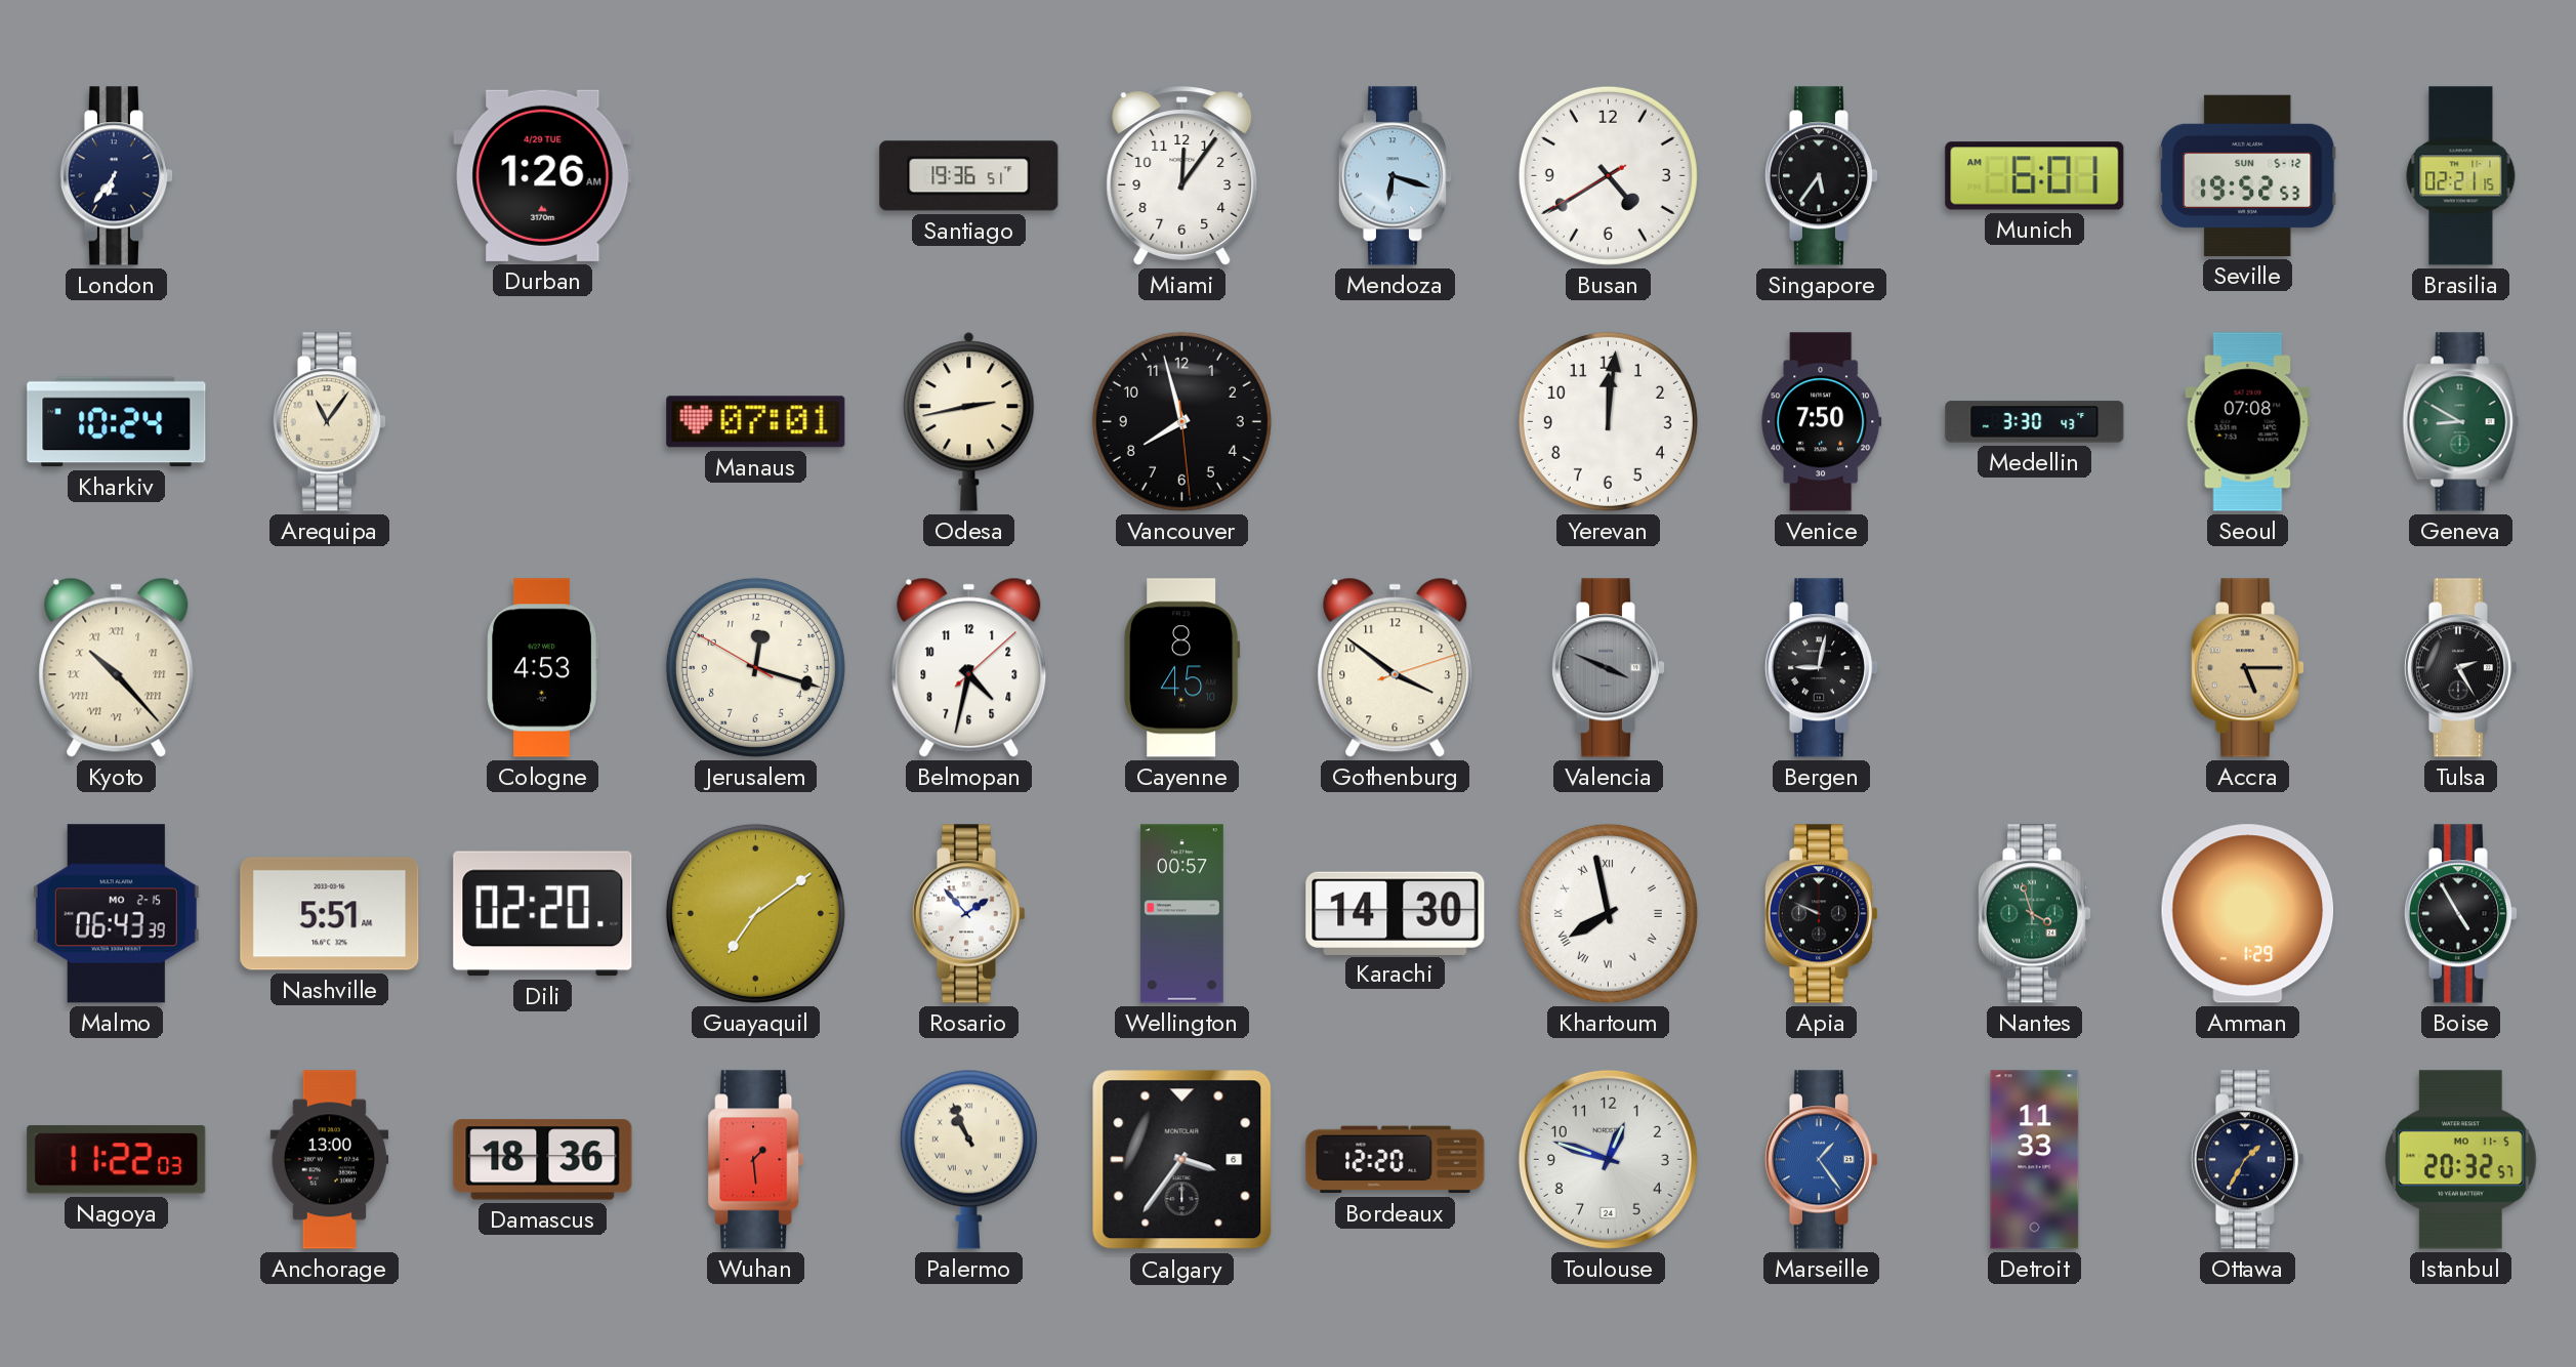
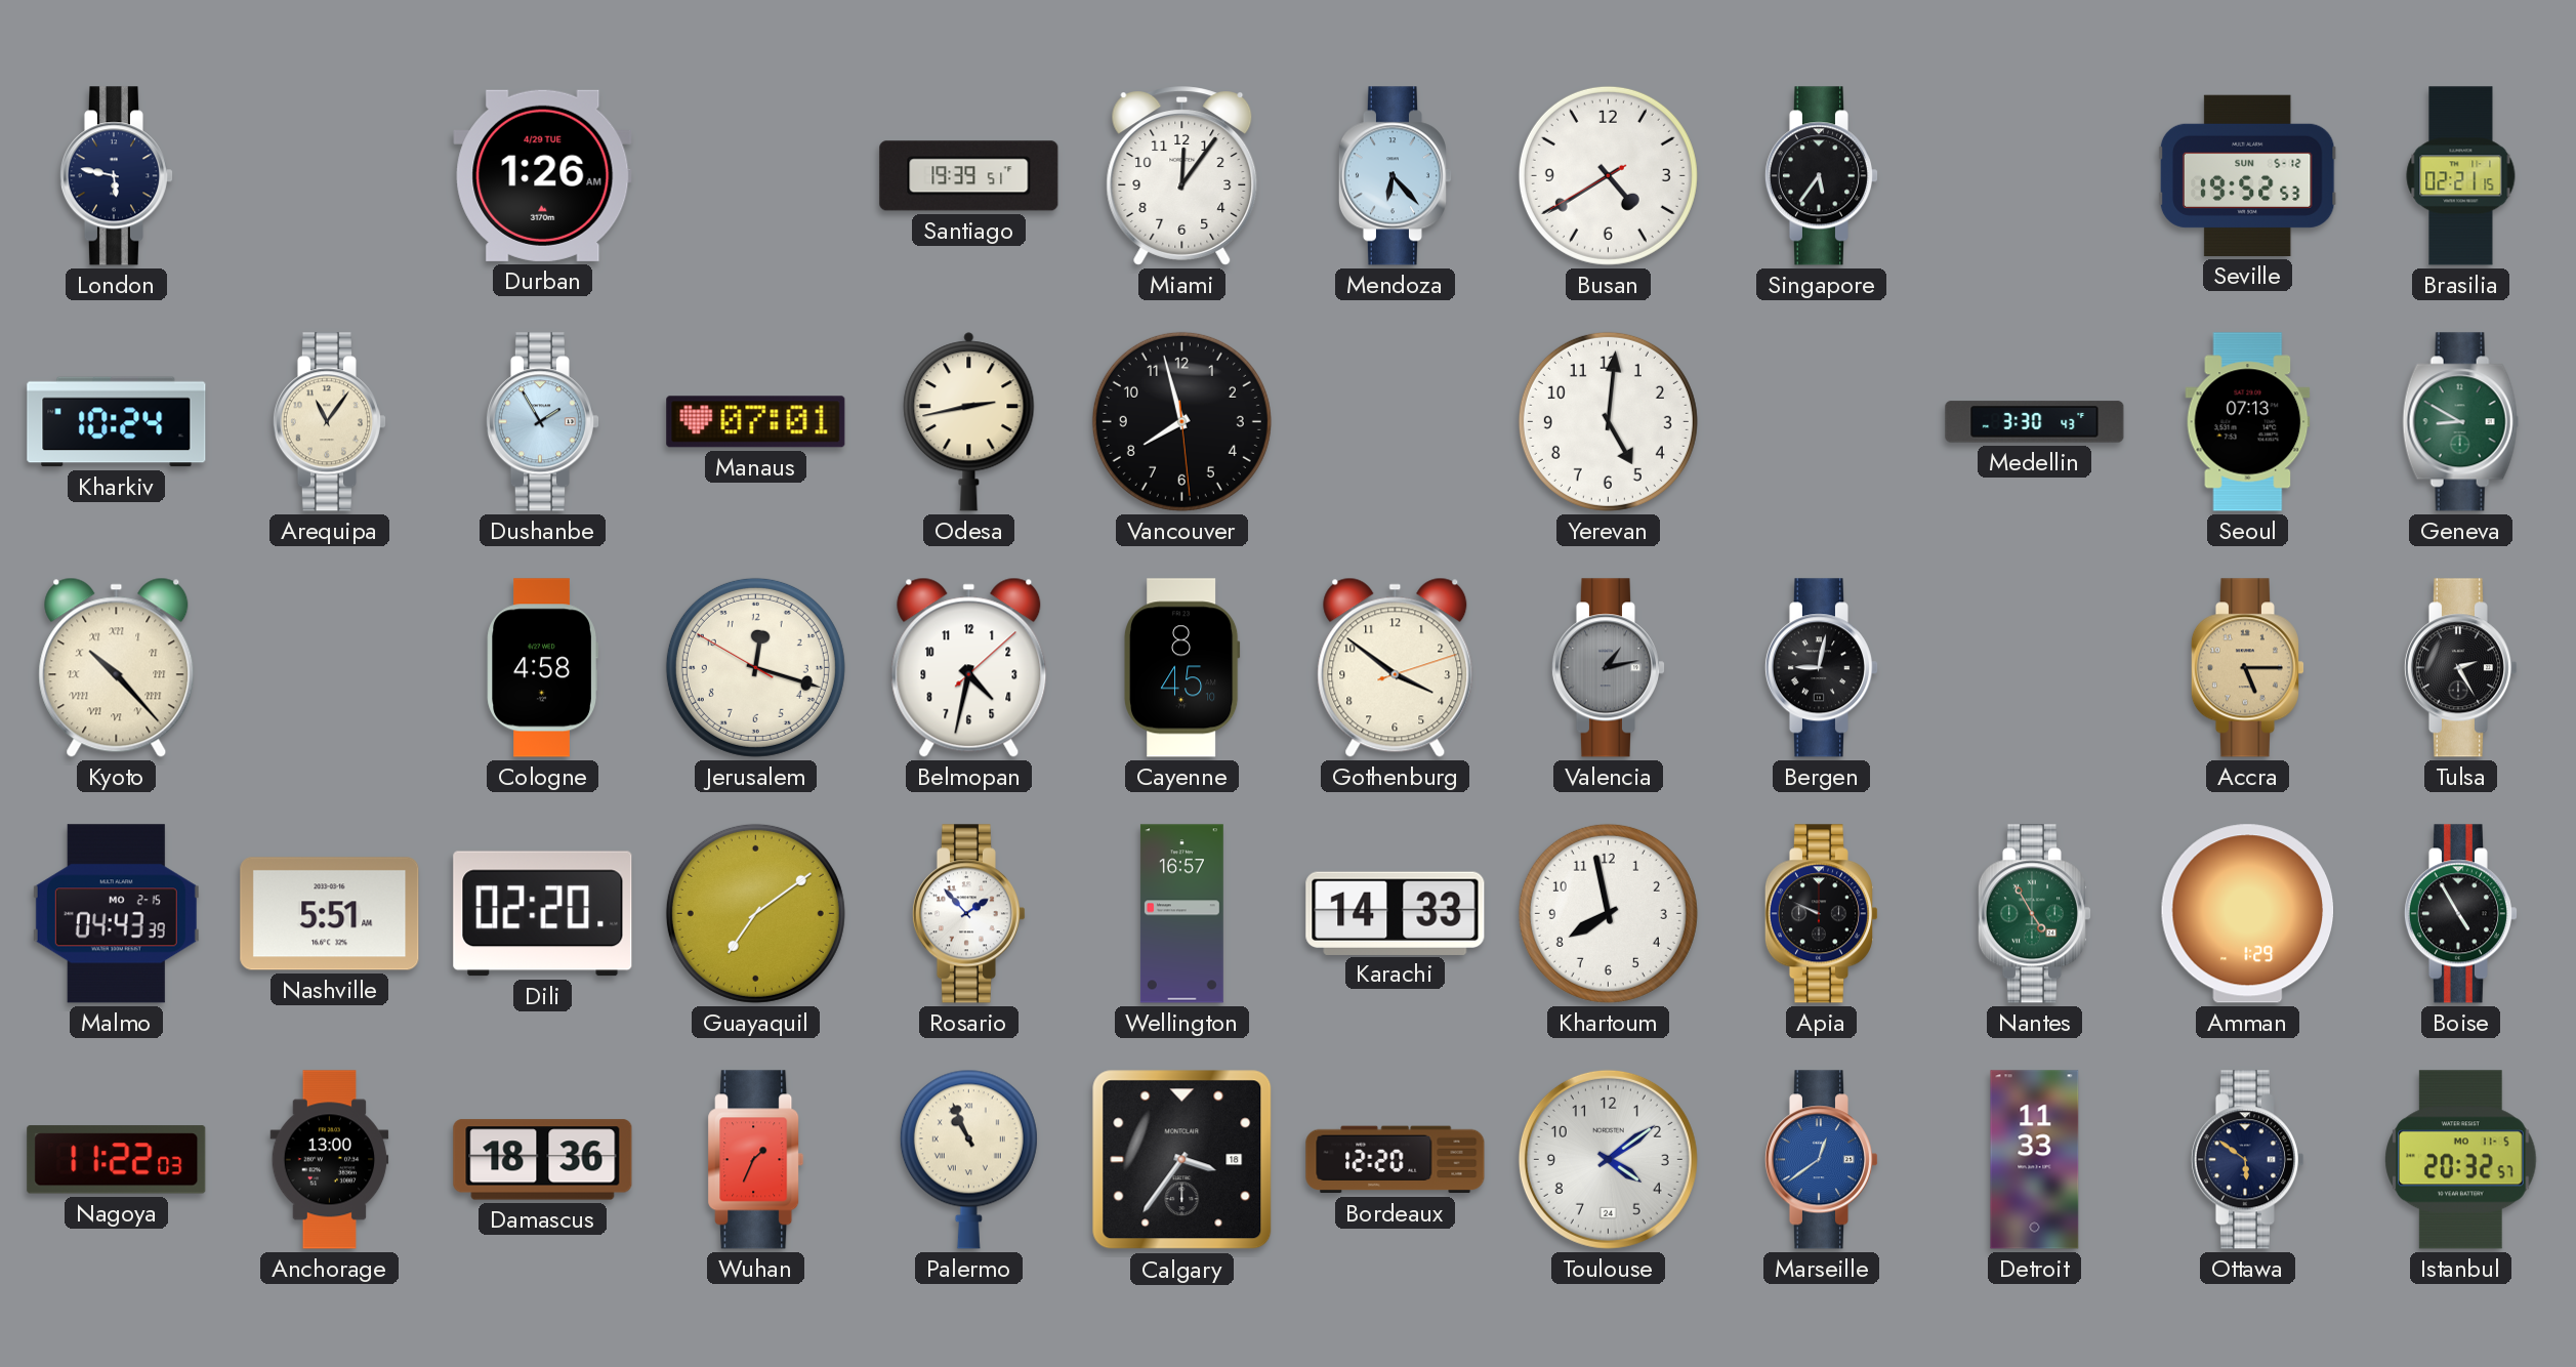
London: 6:36 -> 5:47
Santiago: 19:36 -> 19:39
Mendoza: 6:18 -> 6:23
Munich: 6:01 -> none
Dushanbe: none -> 1:55
Yerevan: 12:01 -> 5:01
Venice: 7:50 -> none
Seoul: 07:08 -> 07:13
Cologne: 4:53 -> 4:58
Valencia: 3:49 -> 1:13
Malmo: 06:43 -> 04:43
Wellington: 00:57 -> 16:57
Karachi: 14:30 -> 14:33
Khartoum numerals: Roman -> Arabic
Nantes: 3:57 -> 4:55
Wuhan: 1:29 -> 1:34
Calgary date: 6 -> 18
Toulouse: 12:48 -> 4:09
Marseille: 1:24 -> 12:39
Ottawa: 1:35 -> 5:51
